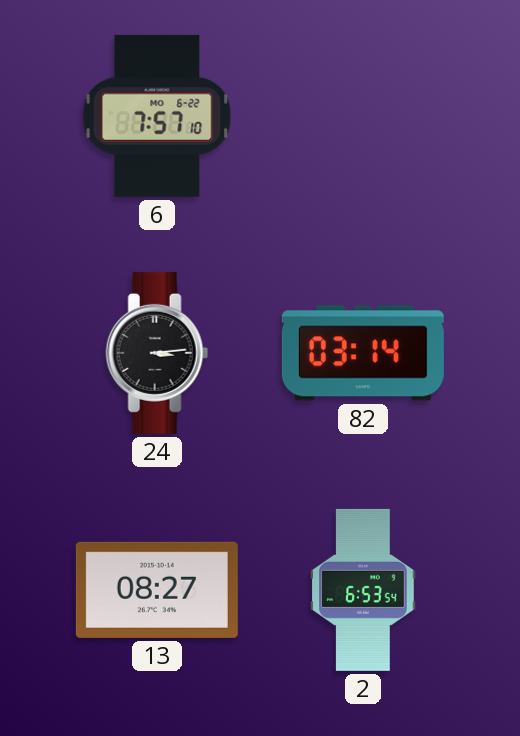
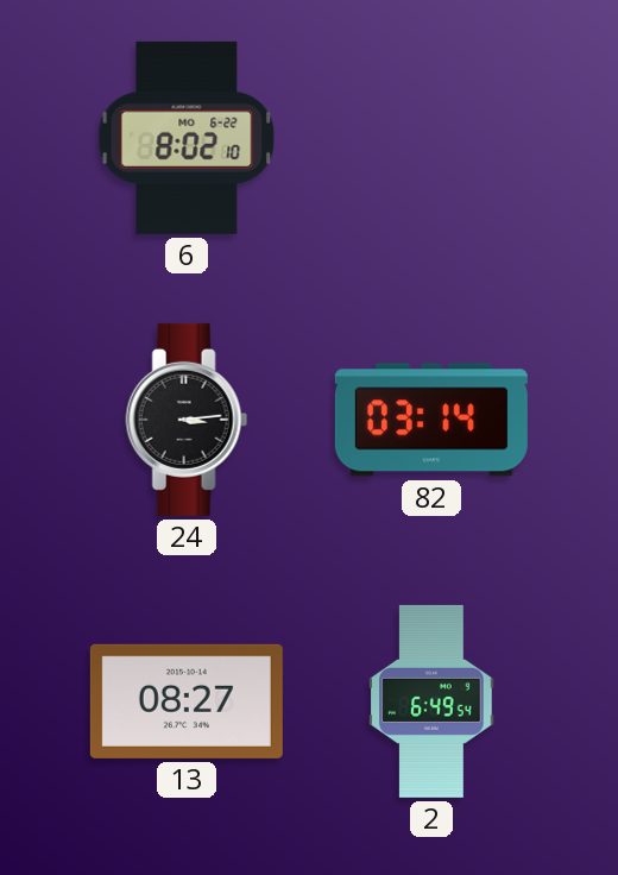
6: 7:57 -> 8:02
2: 6:53 -> 6:49
